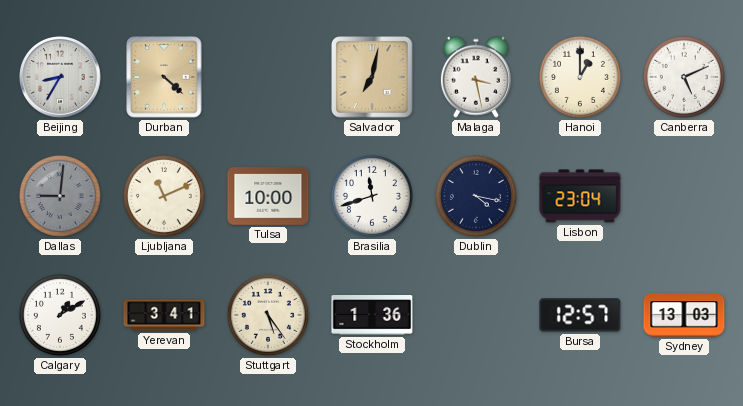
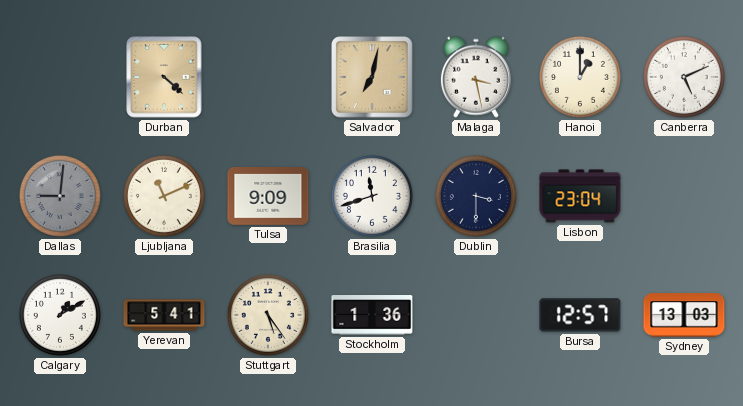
Beijing: 8:35 -> none
Tulsa: 10:00 -> 9:09
Dublin: 4:17 -> 3:30
Yerevan: 3:41 -> 5:41
